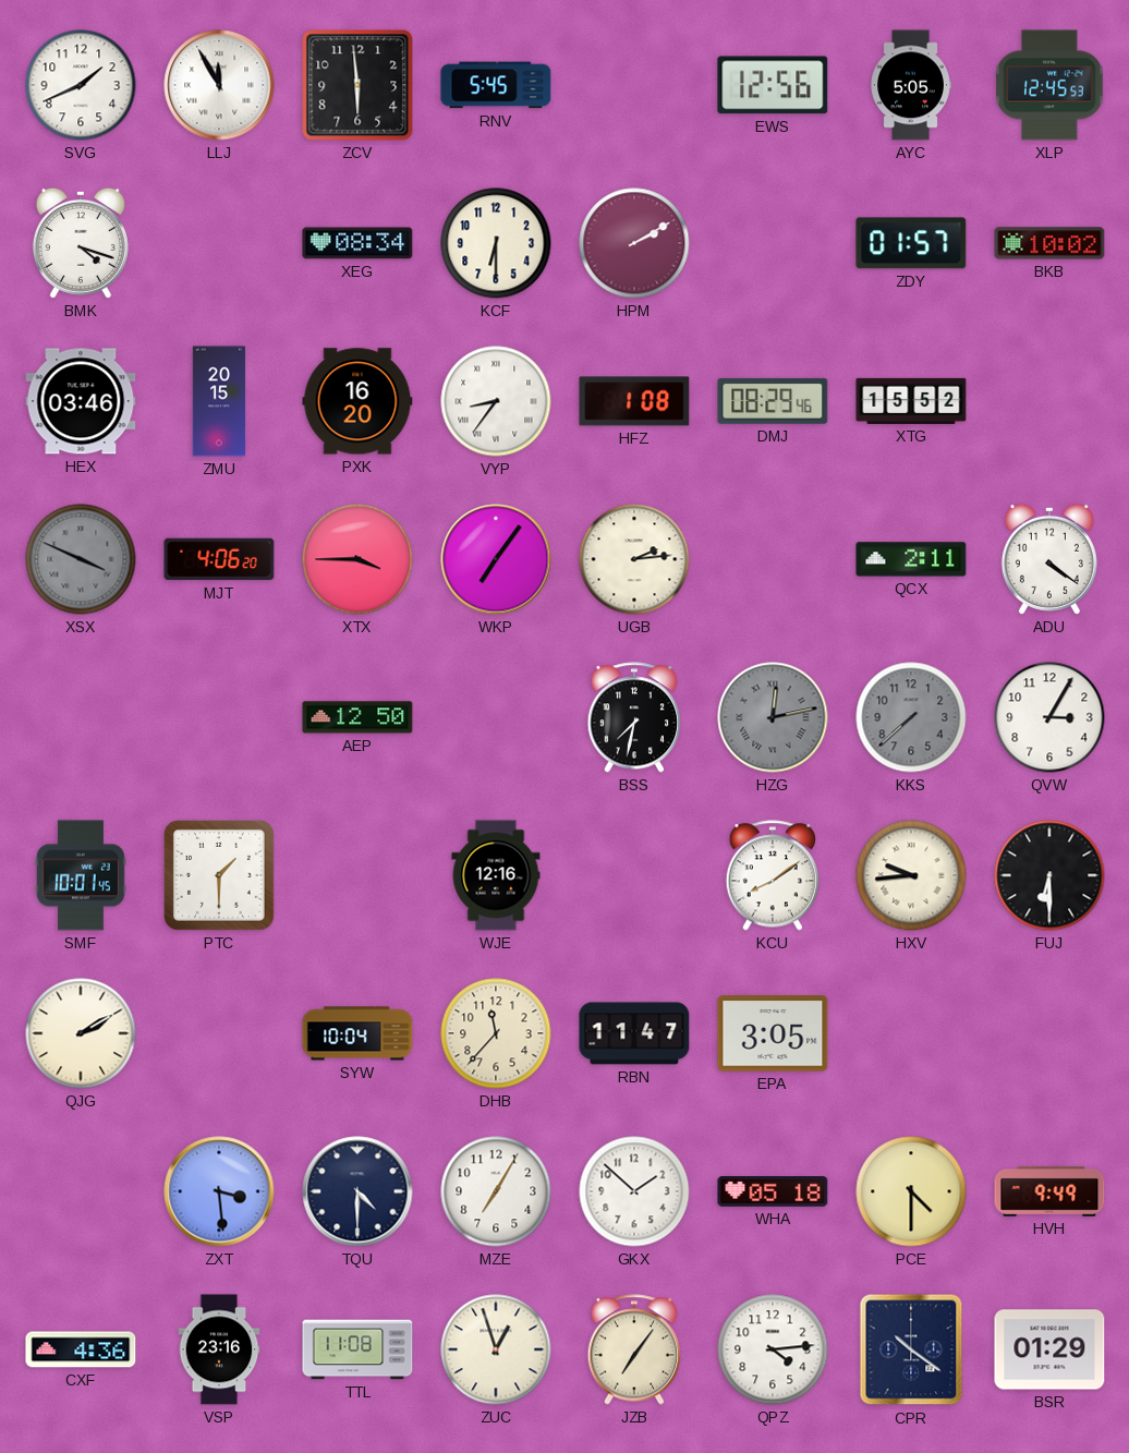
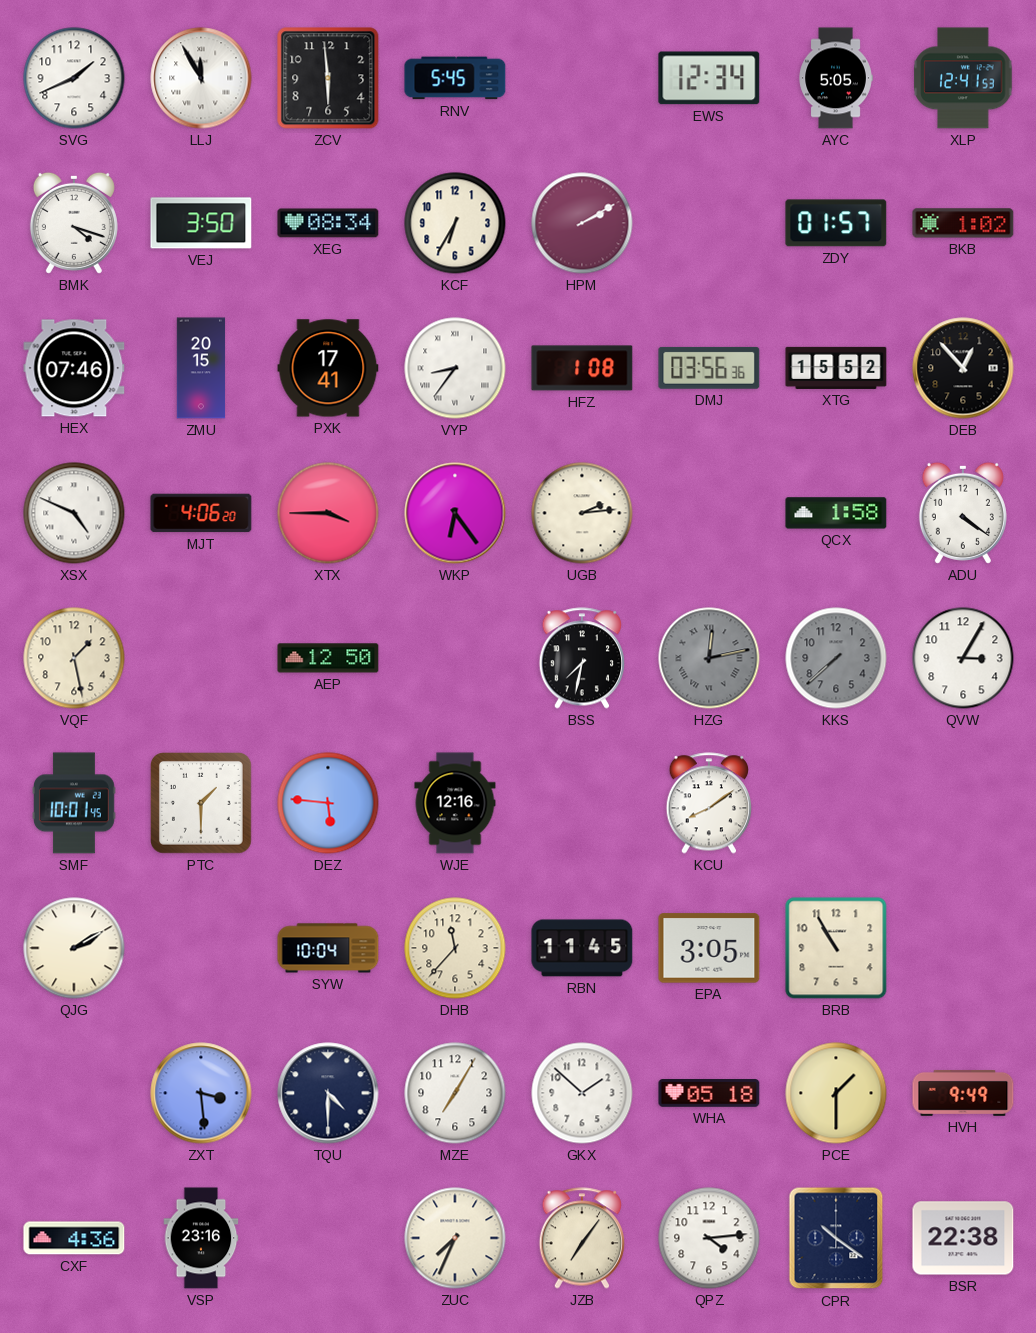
EWS: 12:56 -> 12:34
XLP: 12:45 -> 12:41
VEJ: none -> 3:50
KCF: 6:30 -> 6:35
BKB: 10:02 -> 1:02
HEX: 03:46 -> 07:46
PXK: 16:20 -> 17:41
DMJ: 08:29 -> 03:56
DEB: none -> 12:53
XSX: 3:49 -> 4:49
XSX dial: grey -> white
WKP: 7:06 -> 6:24
QCX: 2:11 -> 1:58
VQF: none -> 1:28
DEZ: none -> 5:46
HXV: 9:44 -> none
FUJ: 6:30 -> none
RBN: 11:47 -> 11:45
BRB: none -> 10:55
PCE: 4:30 -> 1:30
TTL: 11:08 -> none
ZUC: 12:57 -> 7:34
BSR: 01:29 -> 22:38
